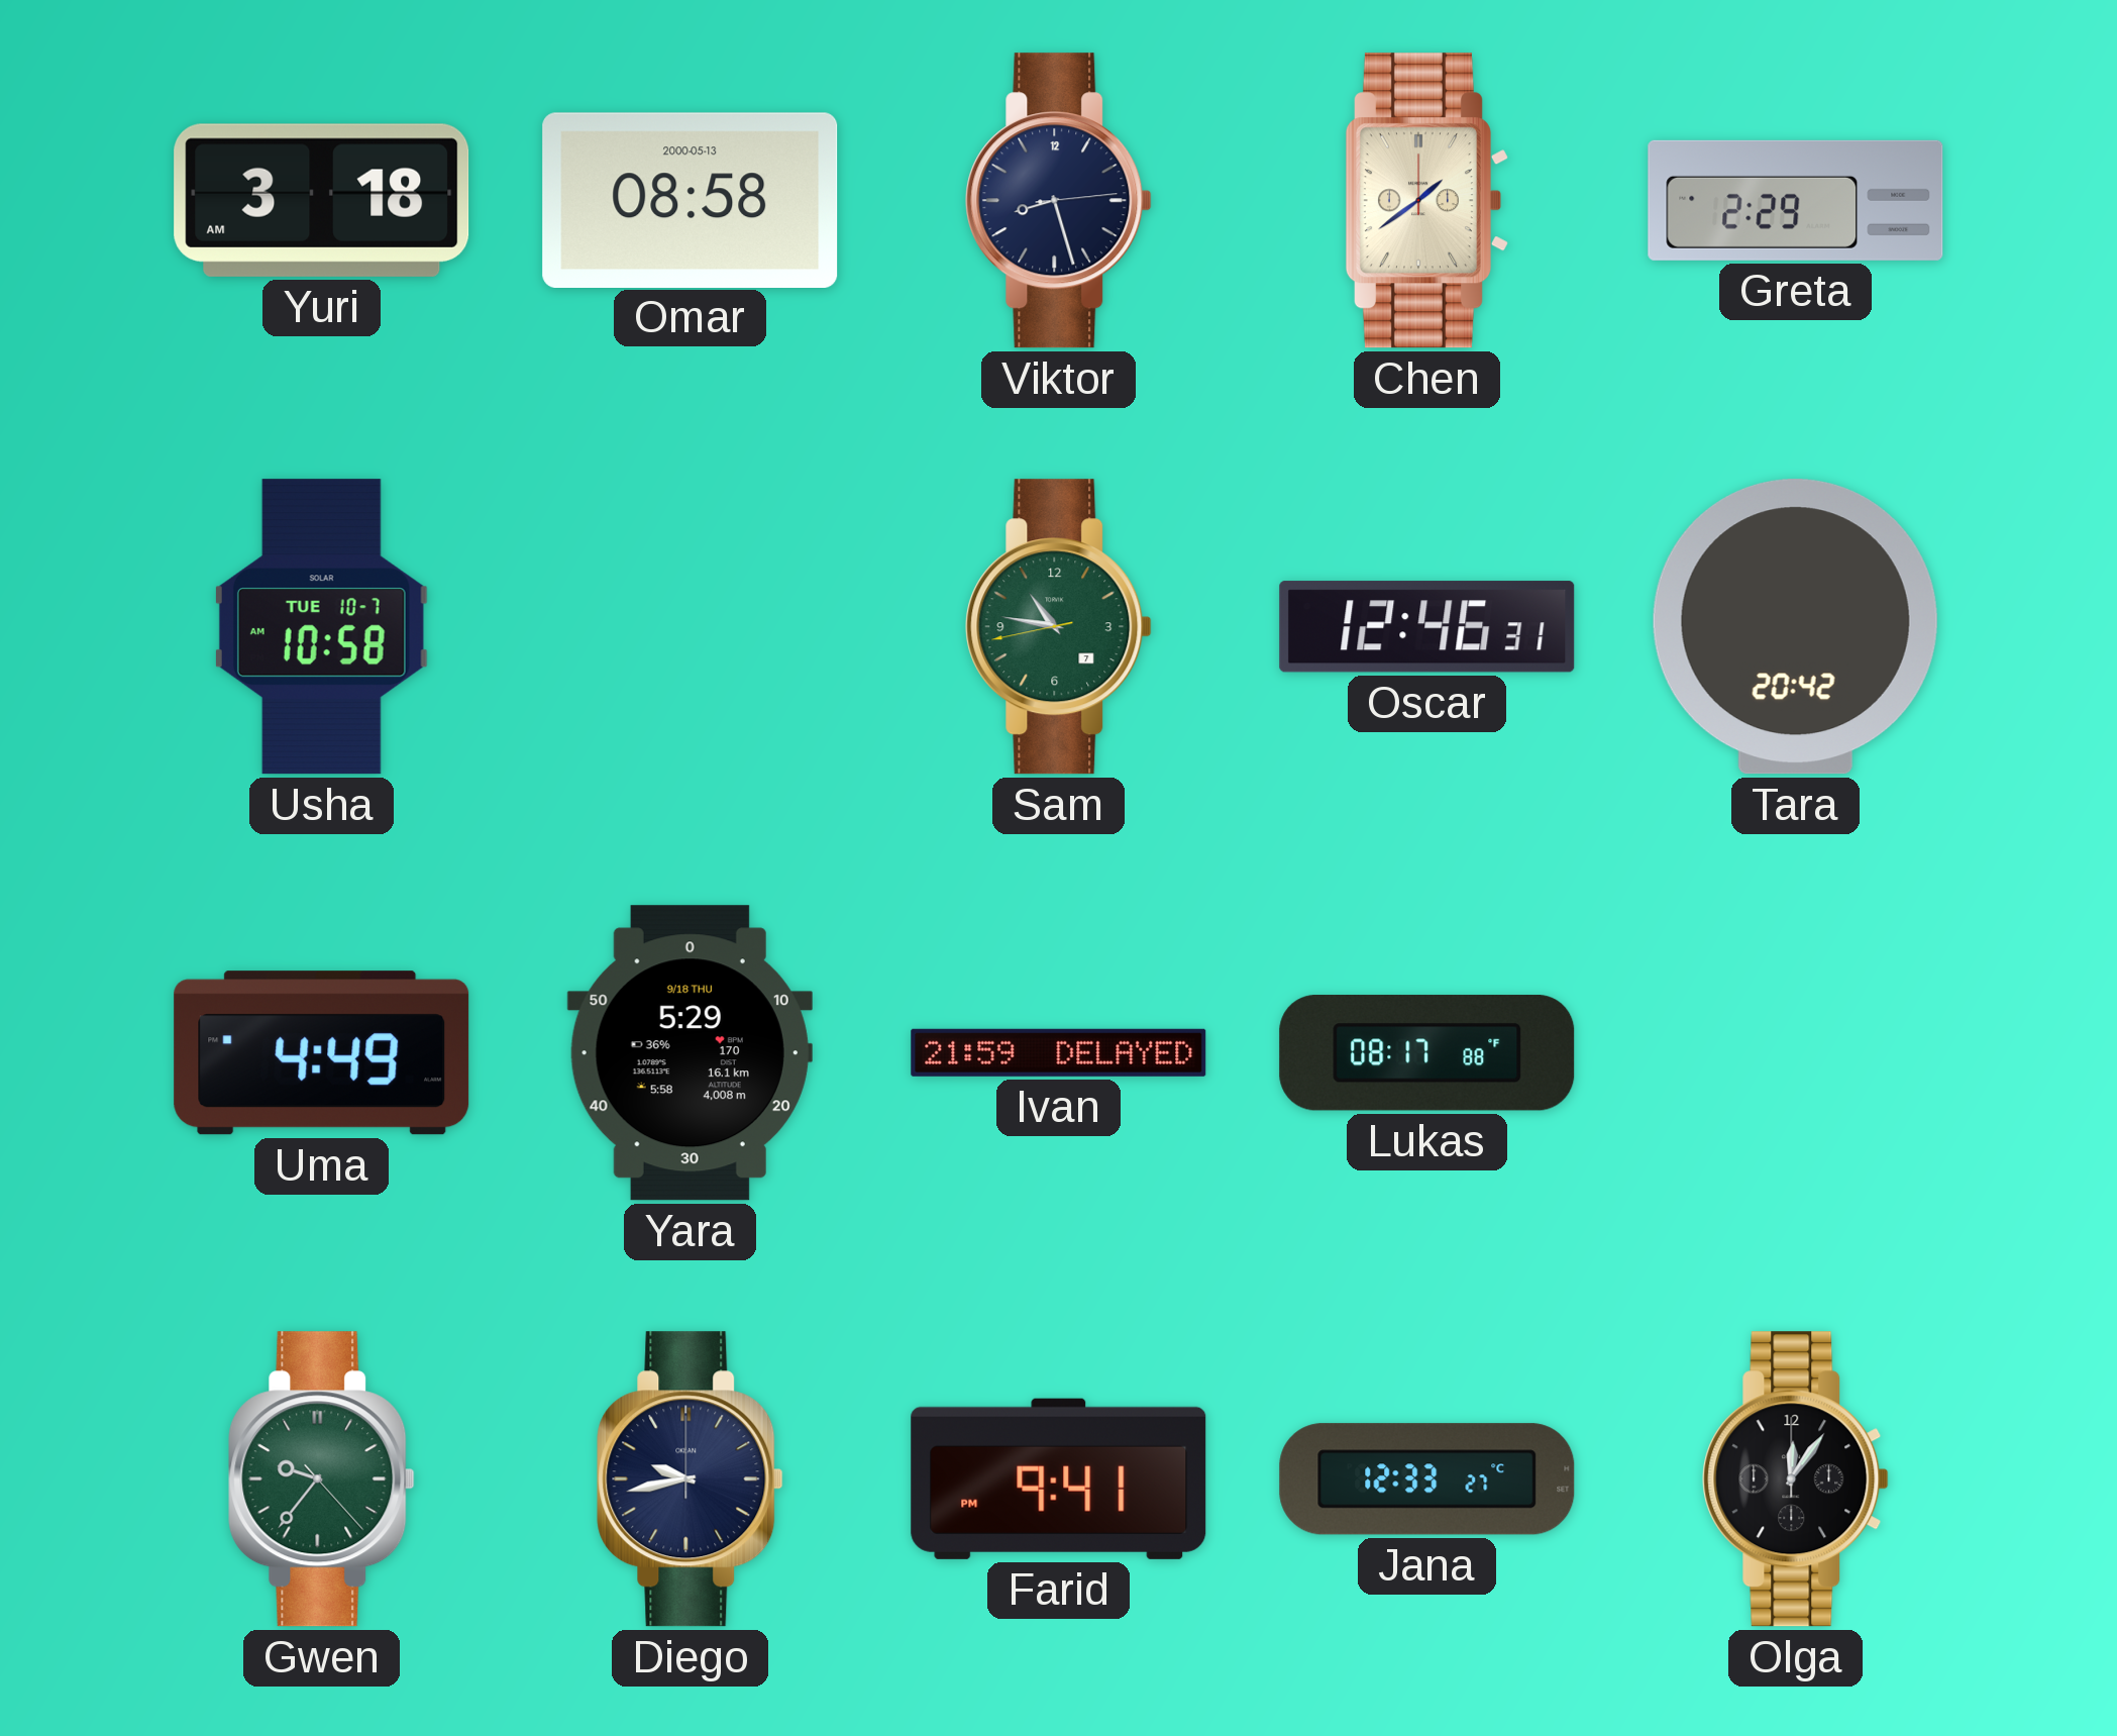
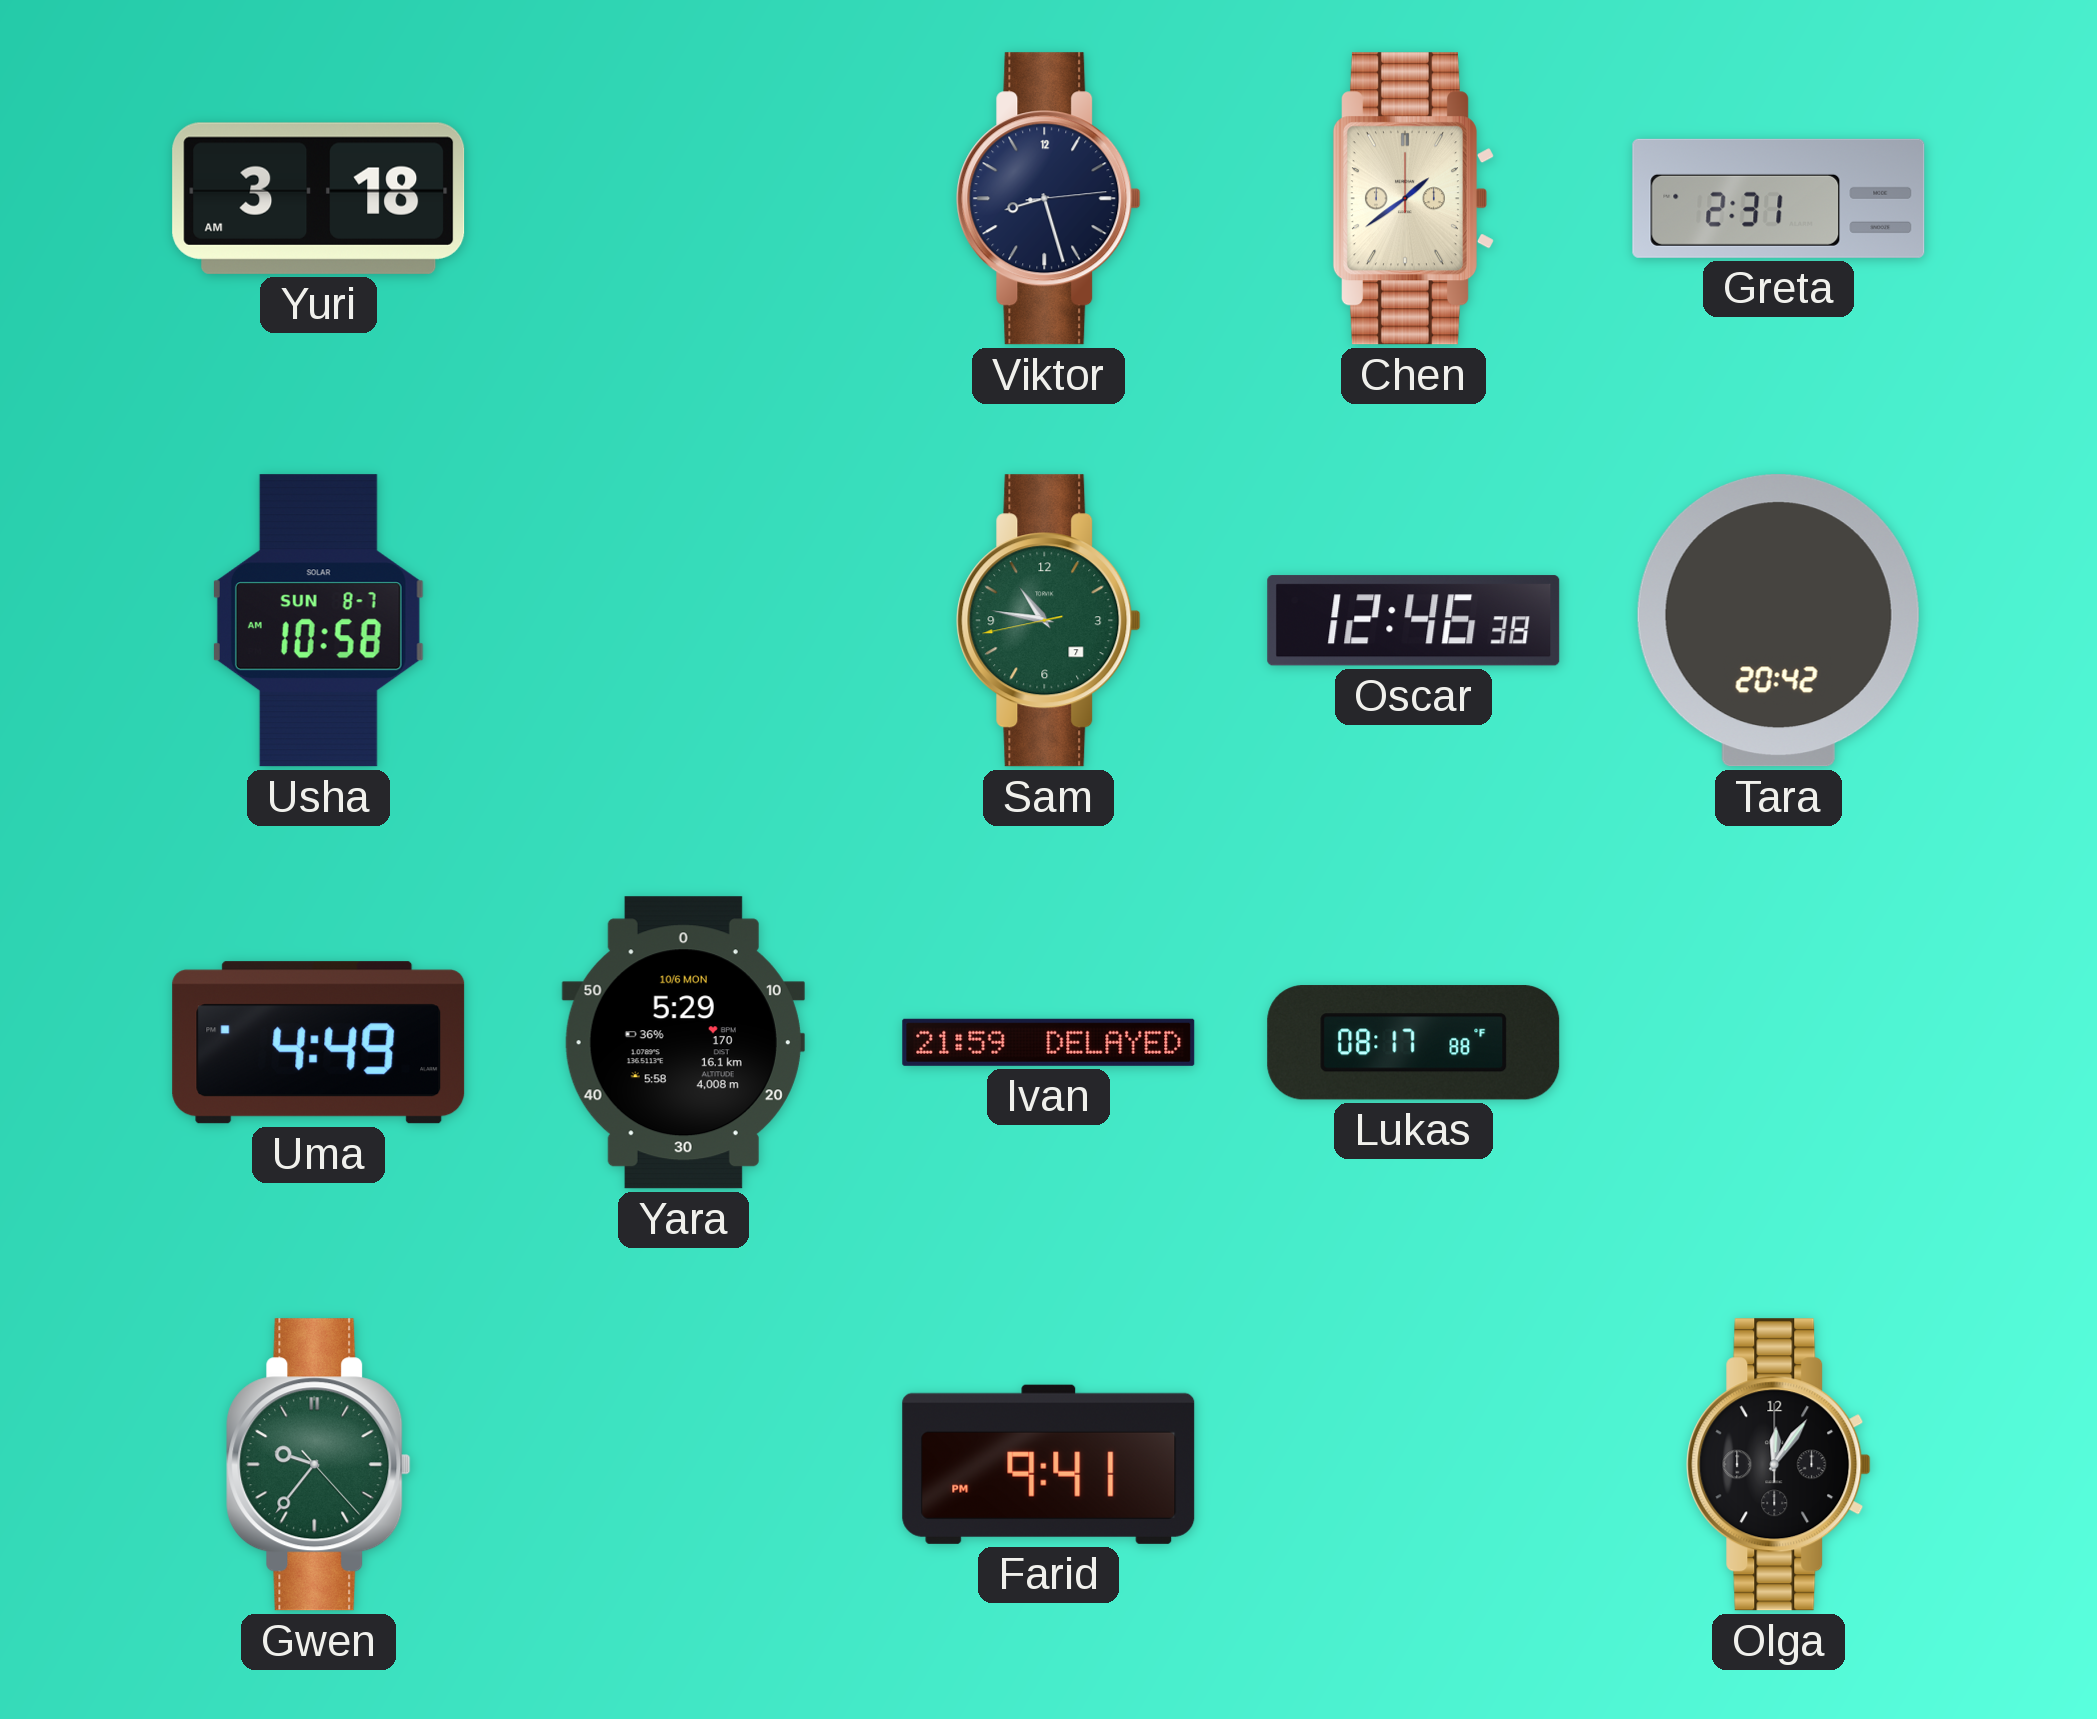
Omar: 08:58 -> none
Greta: 2:29 -> 2:31
Usha date: TUE 10-7 -> SUN 8-7
Oscar: 12:46:31 -> 12:46:38
Yara date: 9/18 THU -> 10/6 MON
Diego: 9:43 -> none
Jana: 12:33 -> none
